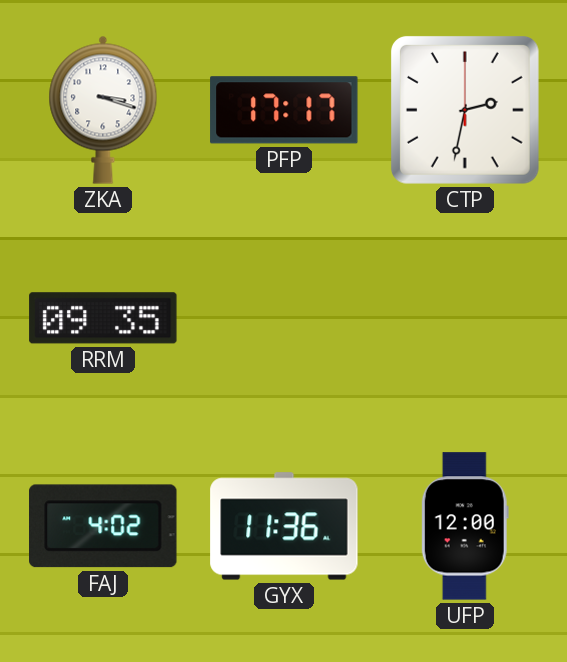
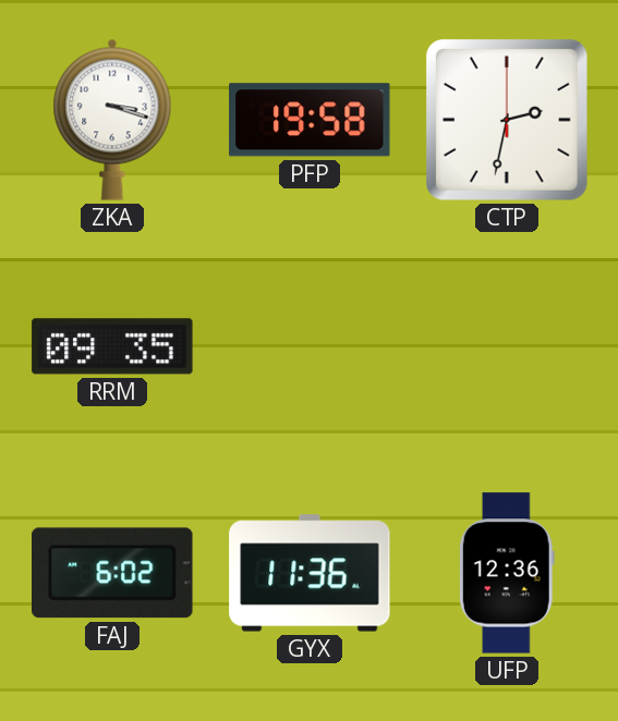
PFP: 17:17 -> 19:58
FAJ: 4:02 -> 6:02
UFP: 12:00 -> 12:36
